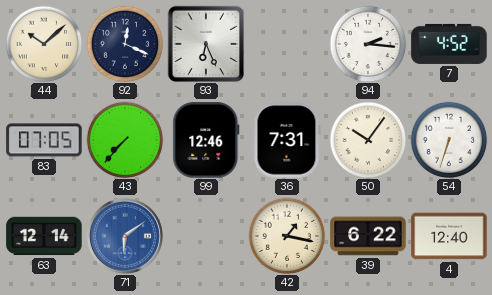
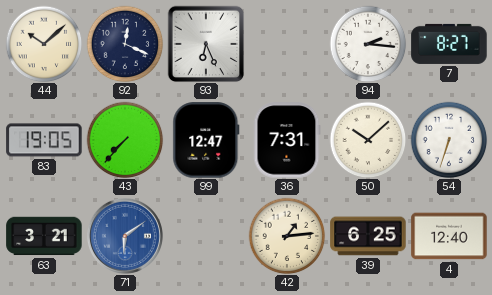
7: 4:52 -> 8:27
83: 07:05 -> 19:05
99: 12:46 -> 12:47
50: 10:06 -> 10:08
63: 12:14 -> 3:21
42: 1:17 -> 1:14
39: 6:22 -> 6:25
